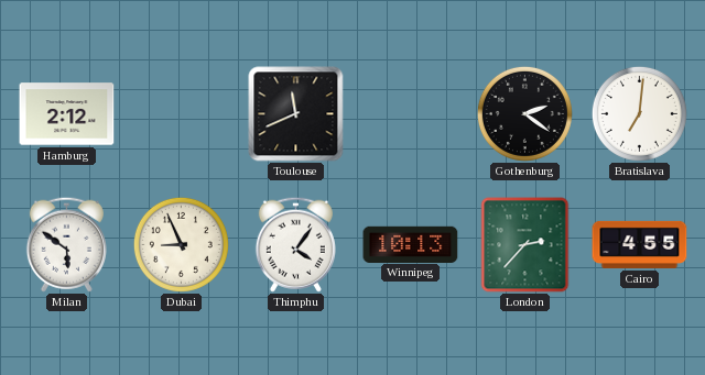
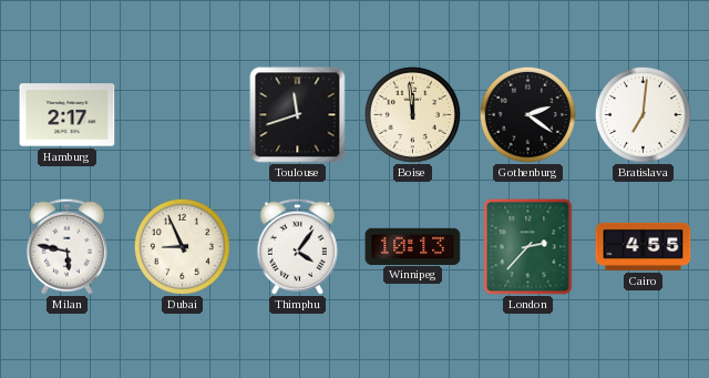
Hamburg: 2:12 -> 2:17
Toulouse: 11:41 -> 11:42
Boise: none -> 11:59
Milan: 5:51 -> 5:47
